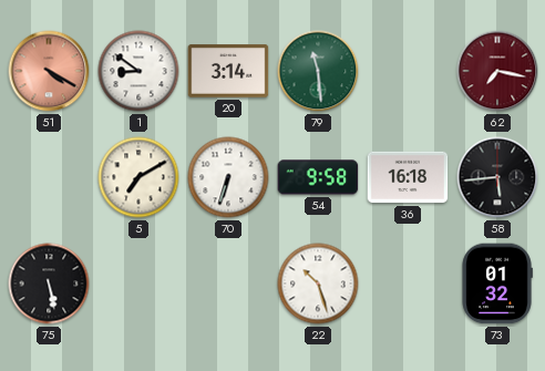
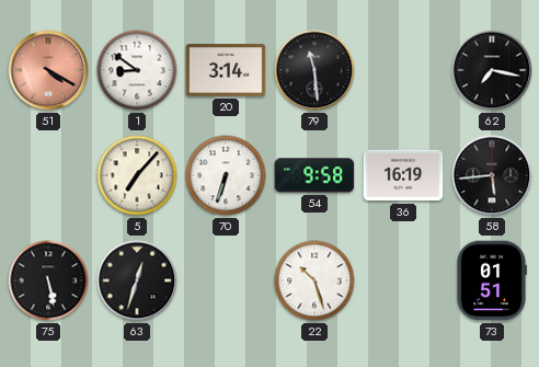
79 dial: green -> black
62 dial: burgundy -> black
5: 7:10 -> 7:07
36: 16:18 -> 16:19
63: none -> 12:33
73: 01:32 -> 01:51
